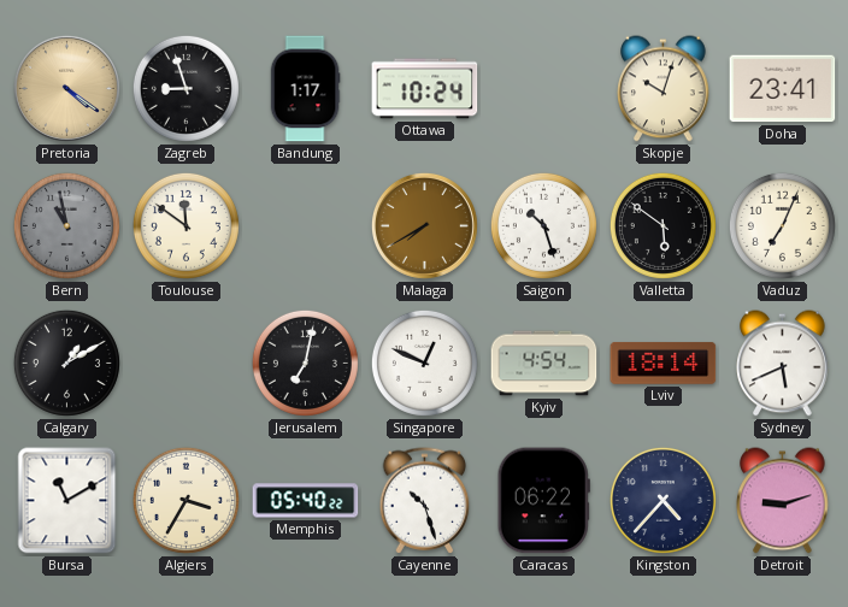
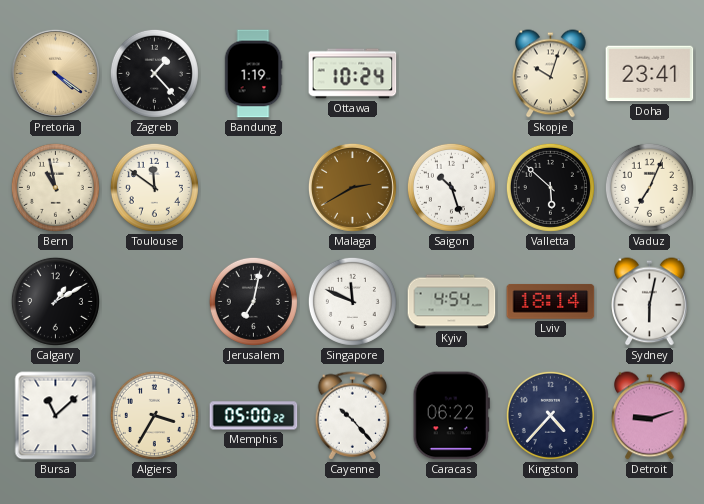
Zagreb: 8:57 -> 1:23
Bandung: 1:17 -> 1:19
Bern dial: grey -> cream
Malaga: 7:40 -> 2:40
Valletta: 5:51 -> 5:52
Singapore: 12:49 -> 11:49
Sydney: 5:41 -> 6:02
Bursa: 11:10 -> 11:08
Memphis: 05:40 -> 05:00
Cayenne: 10:27 -> 10:23
